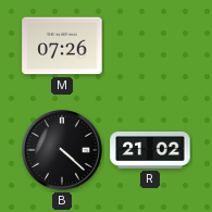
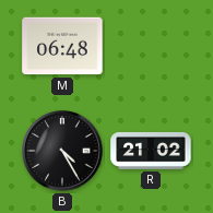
M: 07:26 -> 06:48
B: 4:22 -> 4:25
